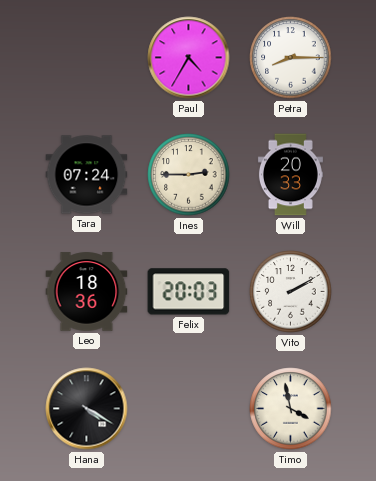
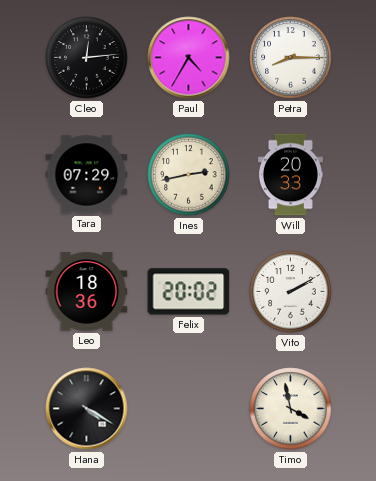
Cleo: none -> 12:14
Tara: 07:24 -> 07:29
Ines: 2:45 -> 2:43
Felix: 20:03 -> 20:02
